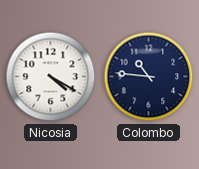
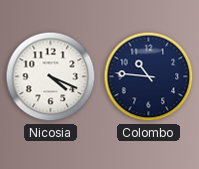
Nicosia: 4:20 -> 4:19
